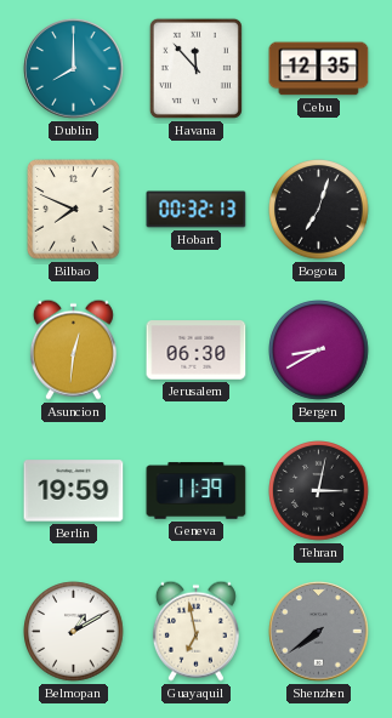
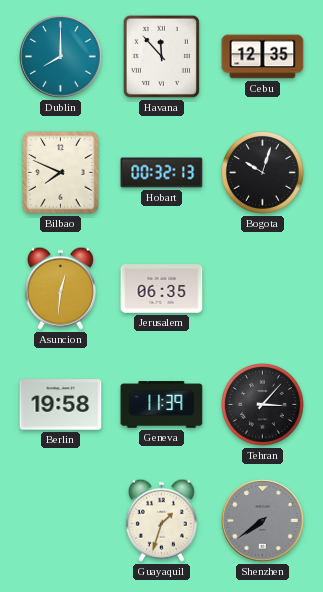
Bogota: 7:03 -> 10:03
Jerusalem: 06:30 -> 06:35
Bergen: 8:40 -> none
Berlin: 19:59 -> 19:58
Tehran: 3:02 -> 3:07
Belmopan: 1:10 -> none
Guayaquil: 6:58 -> 1:33
